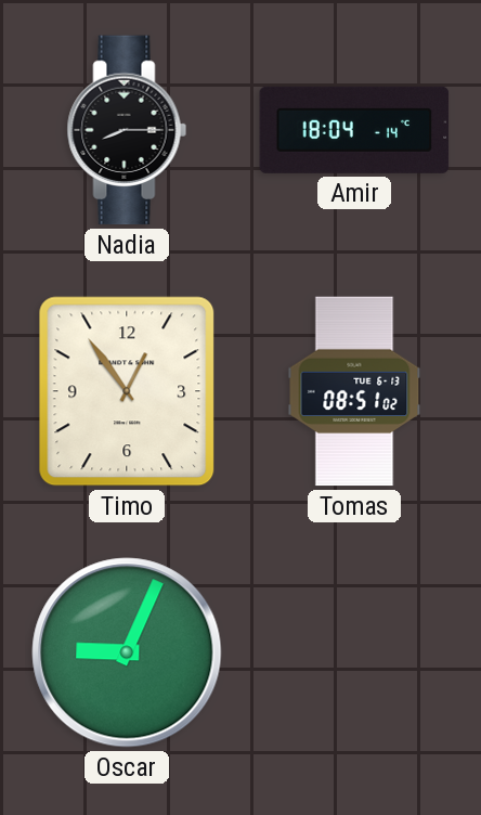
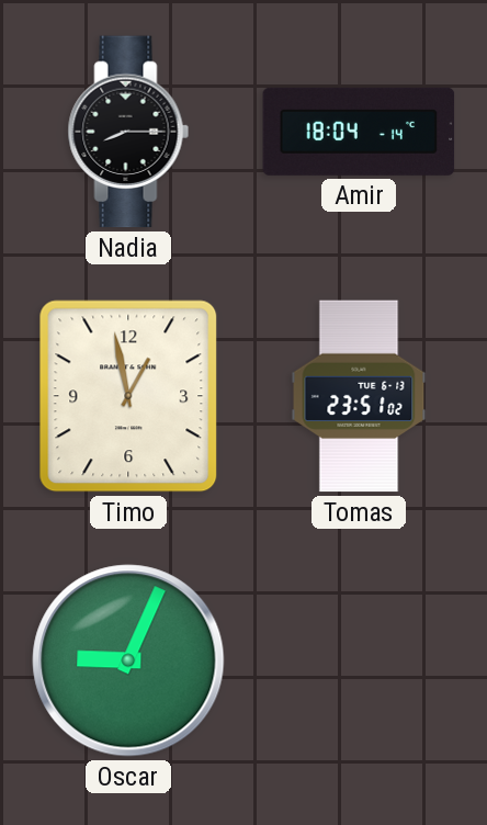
Timo: 12:54 -> 12:58
Tomas: 08:51 -> 23:51
